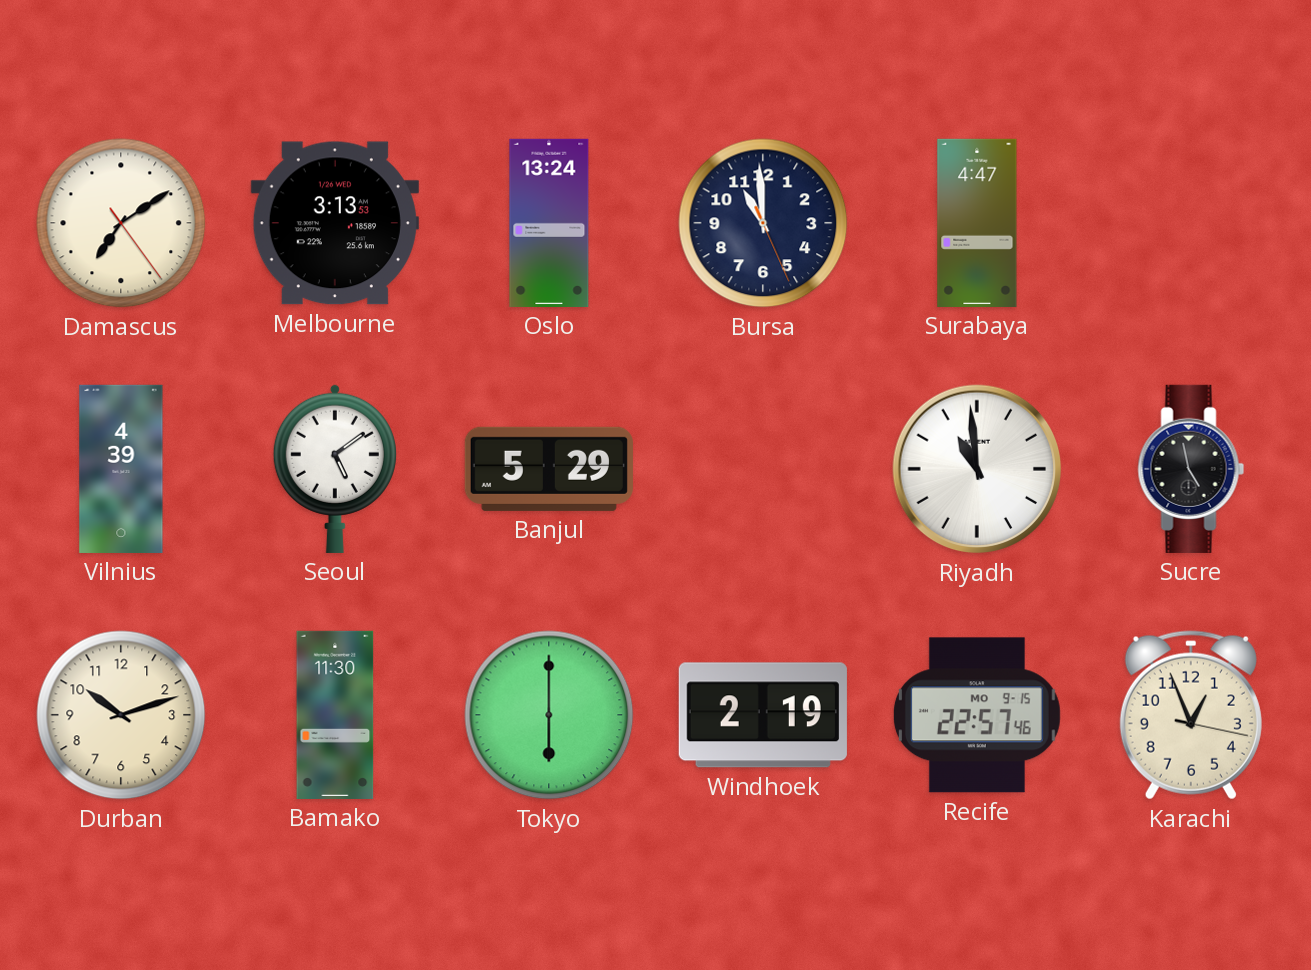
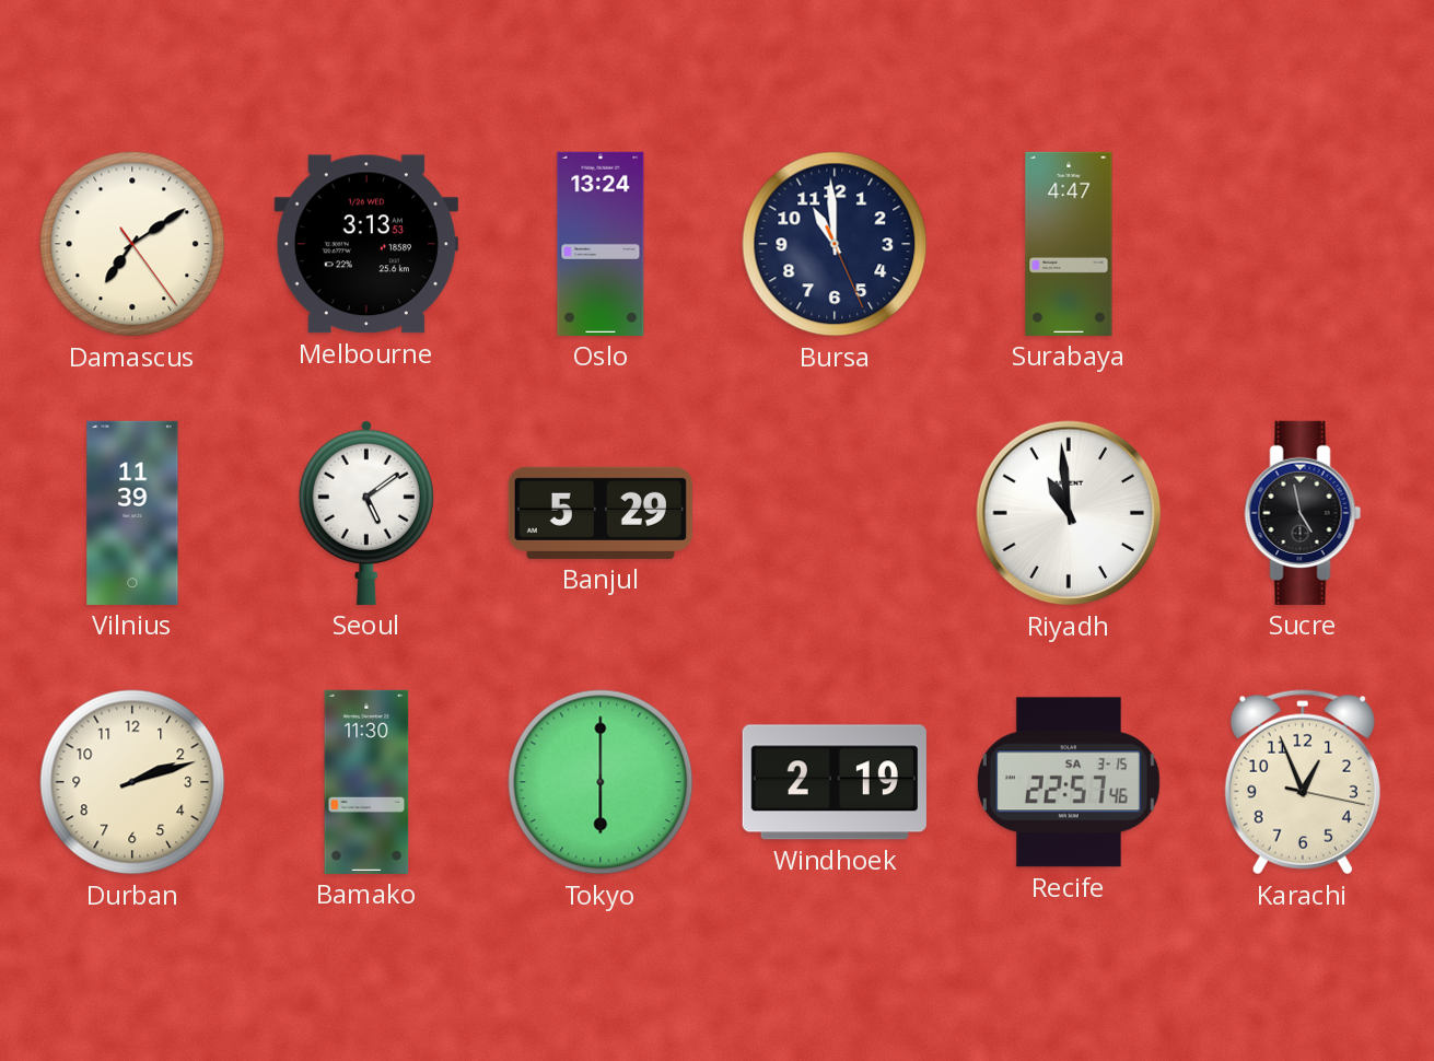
Vilnius: 4:39 -> 11:39
Durban: 10:12 -> 2:12
Recife date: MO 9-15 -> SA 3-15
